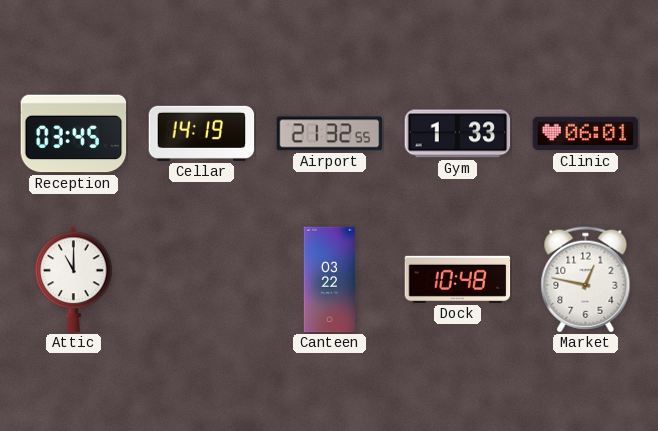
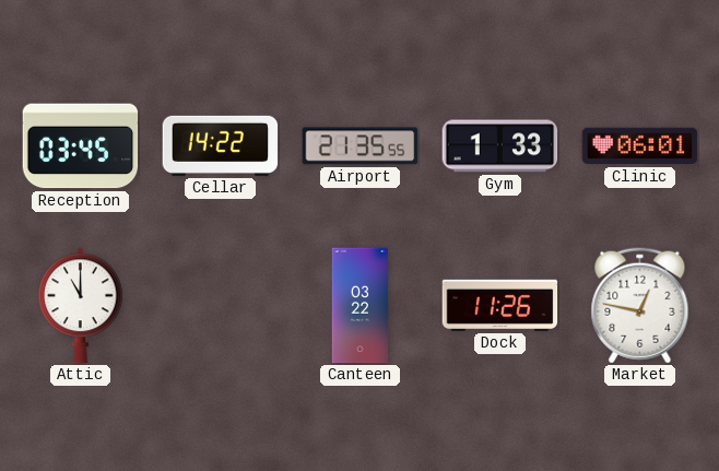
Cellar: 14:19 -> 14:22
Airport: 21:32 -> 21:35
Dock: 10:48 -> 11:26
